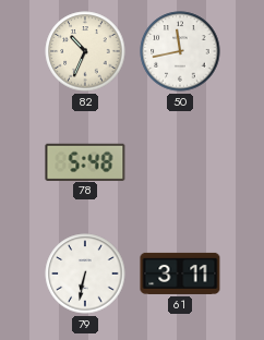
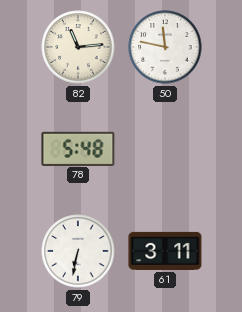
82: 10:34 -> 11:14
50: 11:43 -> 11:47
